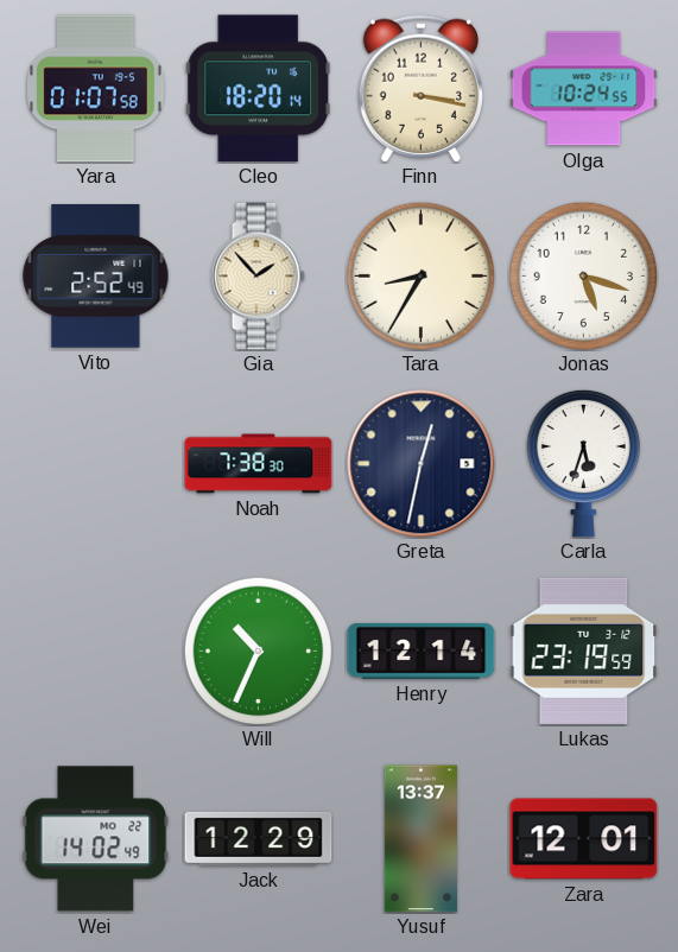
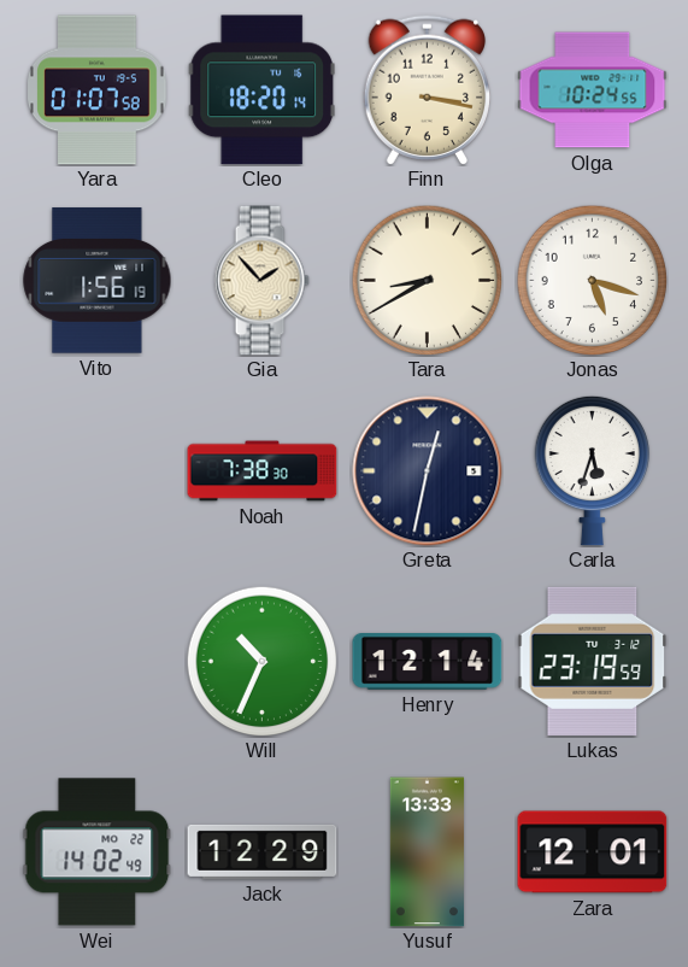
Vito: 2:52 -> 1:56
Tara: 8:35 -> 8:40
Yusuf: 13:37 -> 13:33
